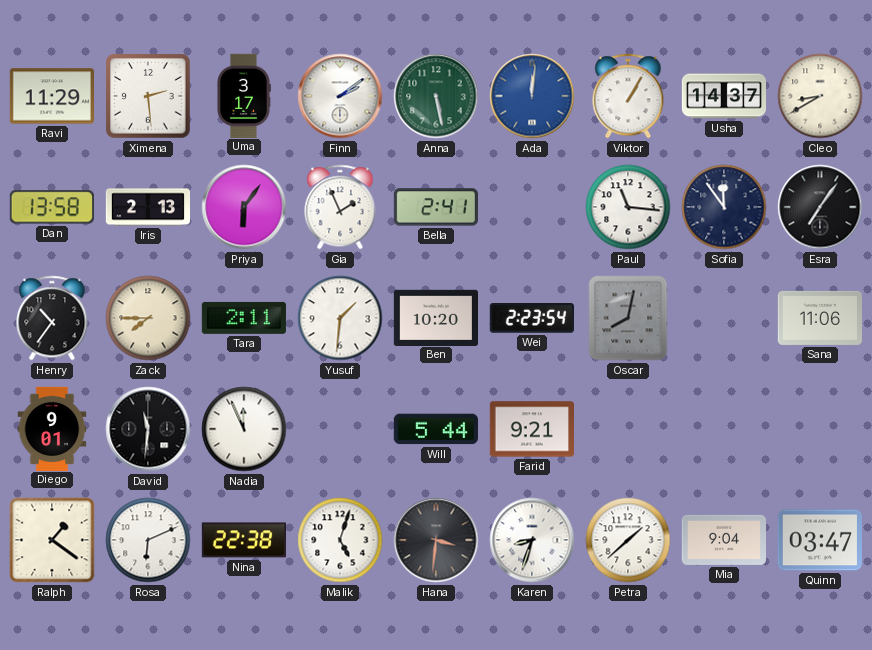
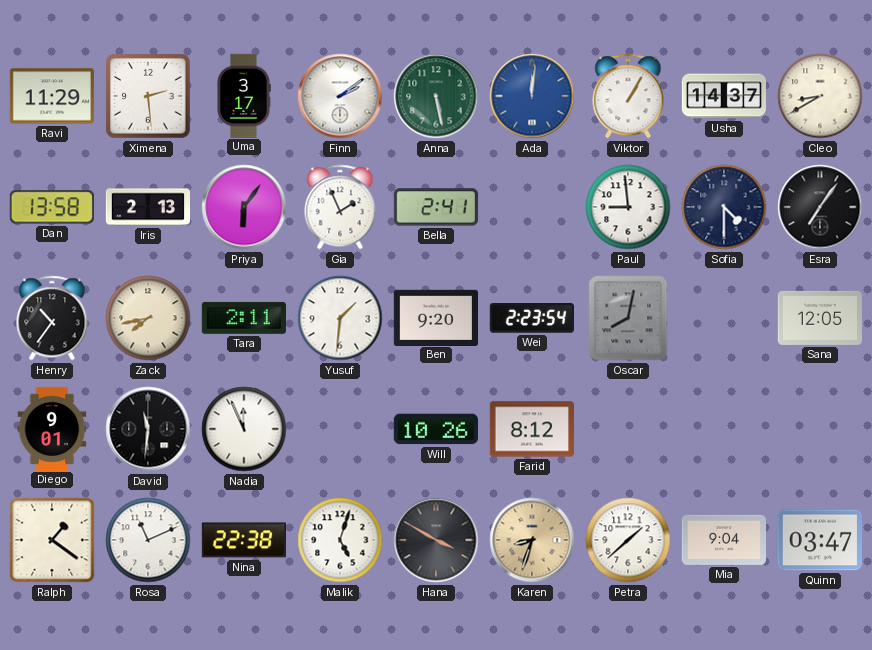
Paul: 11:16 -> 8:59
Sofia: 11:54 -> 4:30
Zack: 7:45 -> 7:43
Ben: 10:20 -> 9:20
Sana: 11:06 -> 12:05
Will: 5:44 -> 10:26
Farid: 9:21 -> 8:12
Rosa: 6:11 -> 11:11
Hana: 3:31 -> 3:50
Karen dial: white -> champagne
